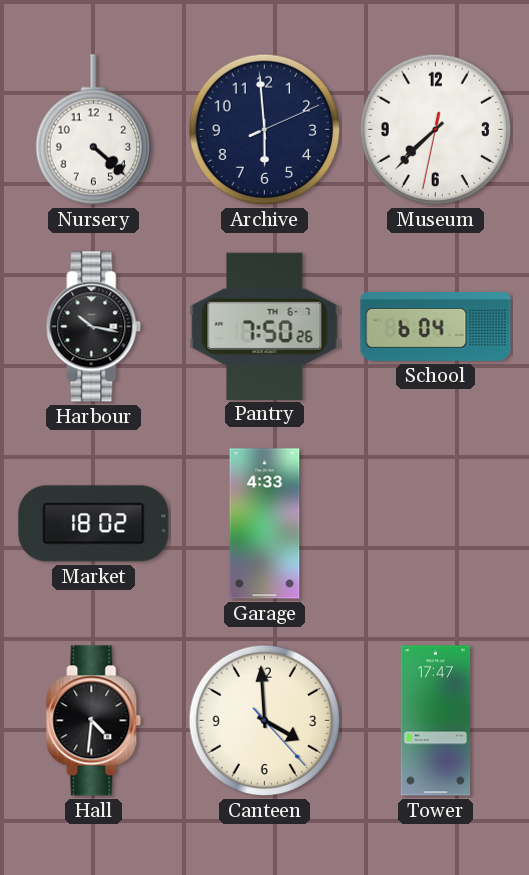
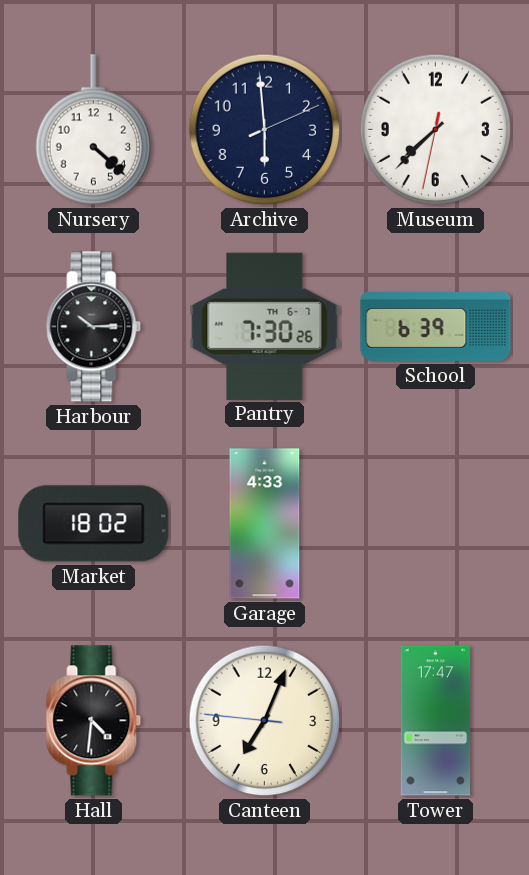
Harbour: 10:17 -> 10:15
Pantry: 7:50 -> 7:30
School: 6:04 -> 6:39
Canteen: 3:59 -> 7:03
